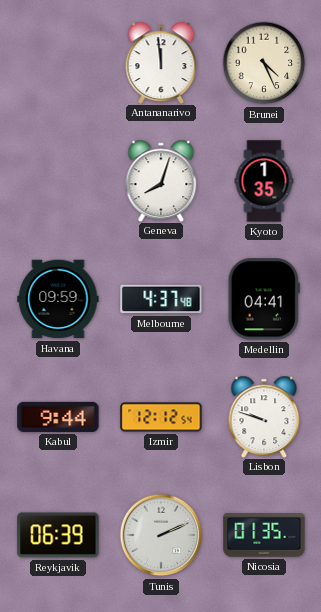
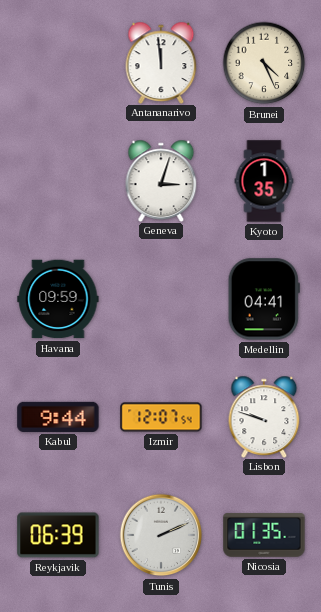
Geneva: 8:03 -> 3:03
Melbourne: 4:37 -> none
Izmir: 12:12 -> 12:07
